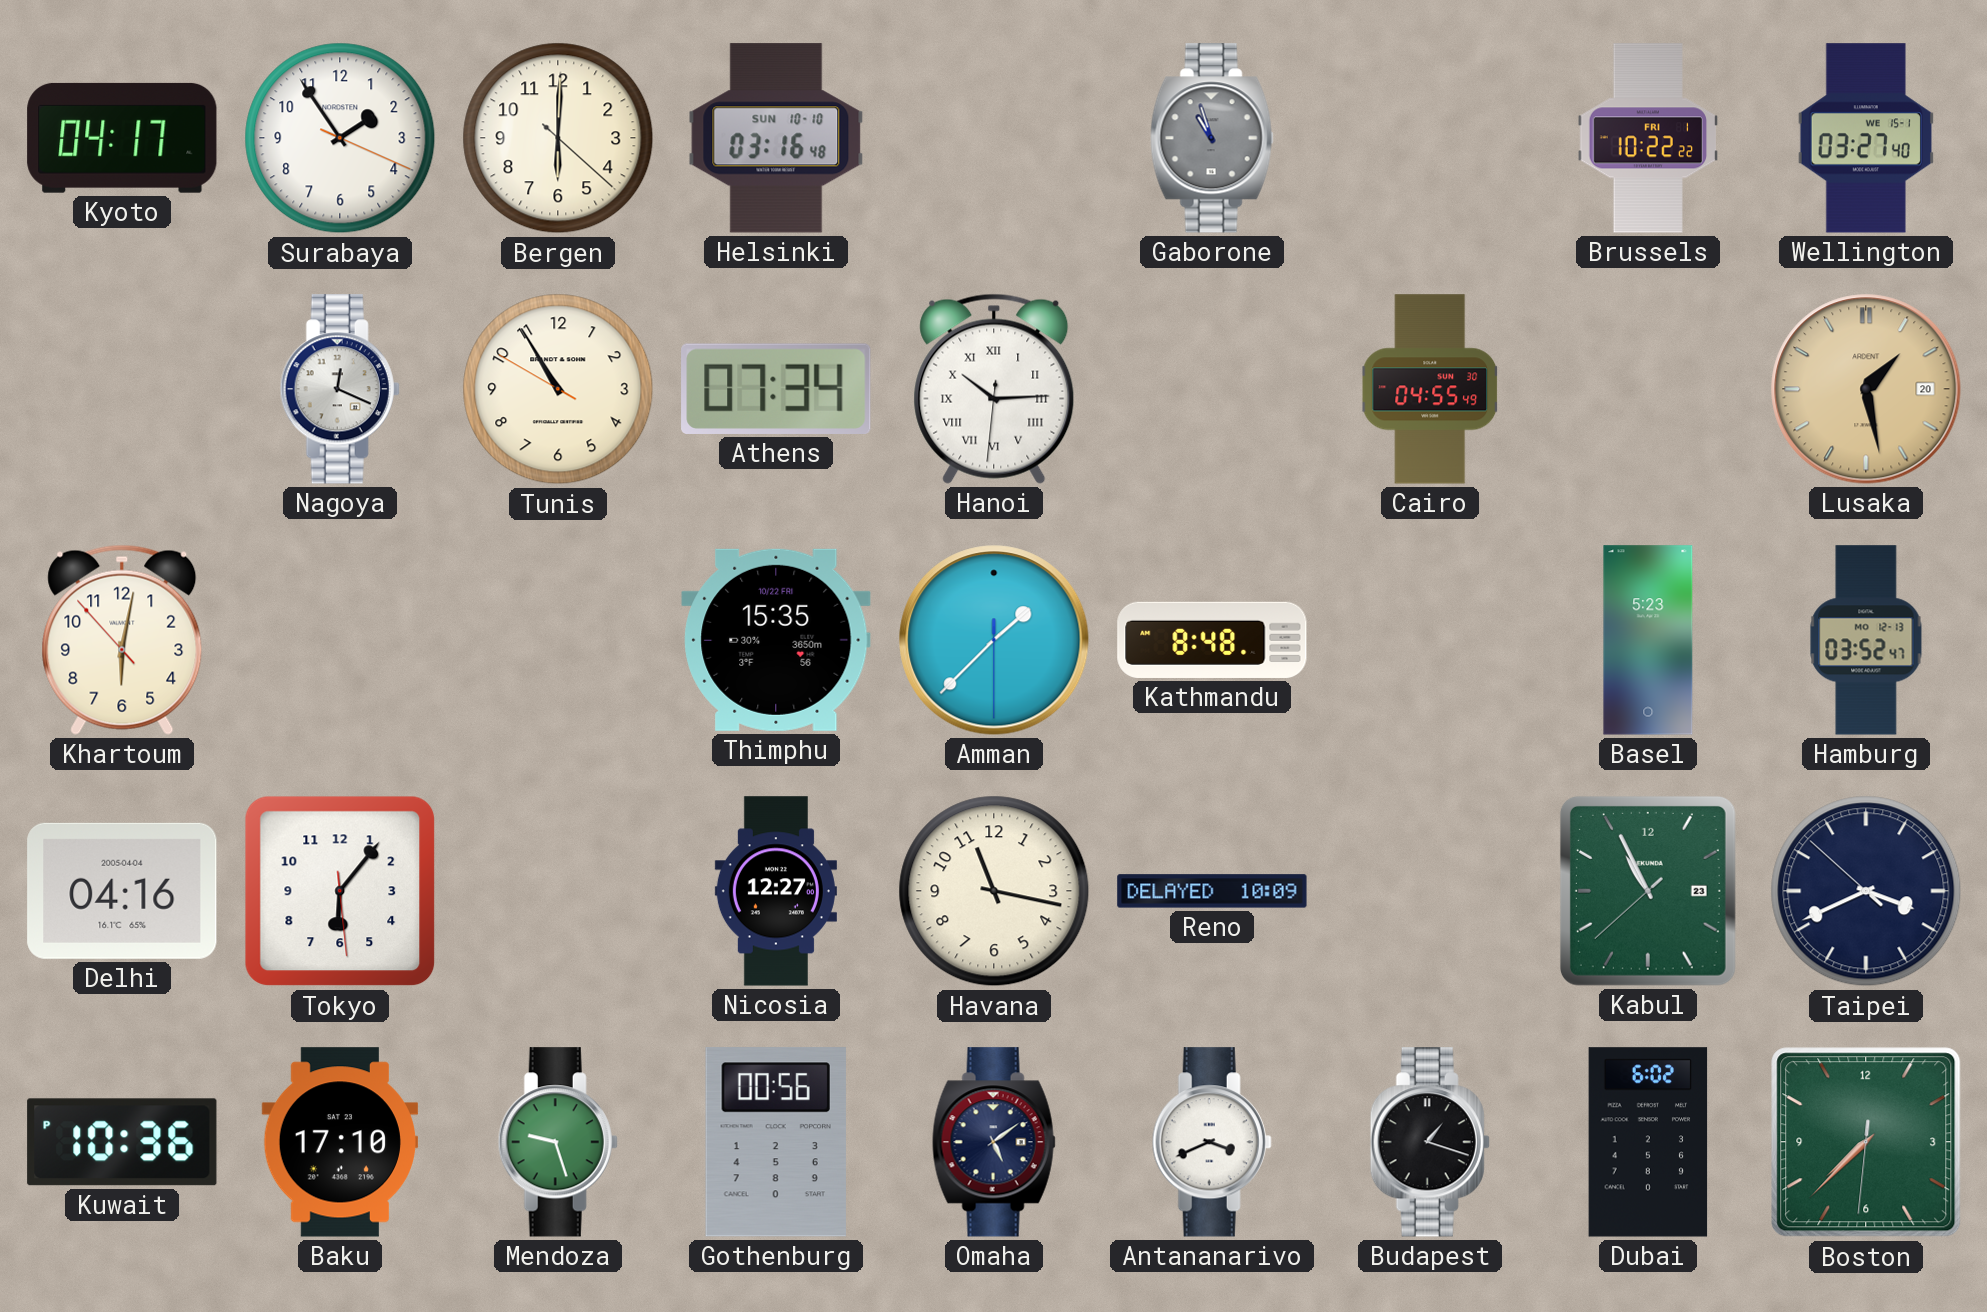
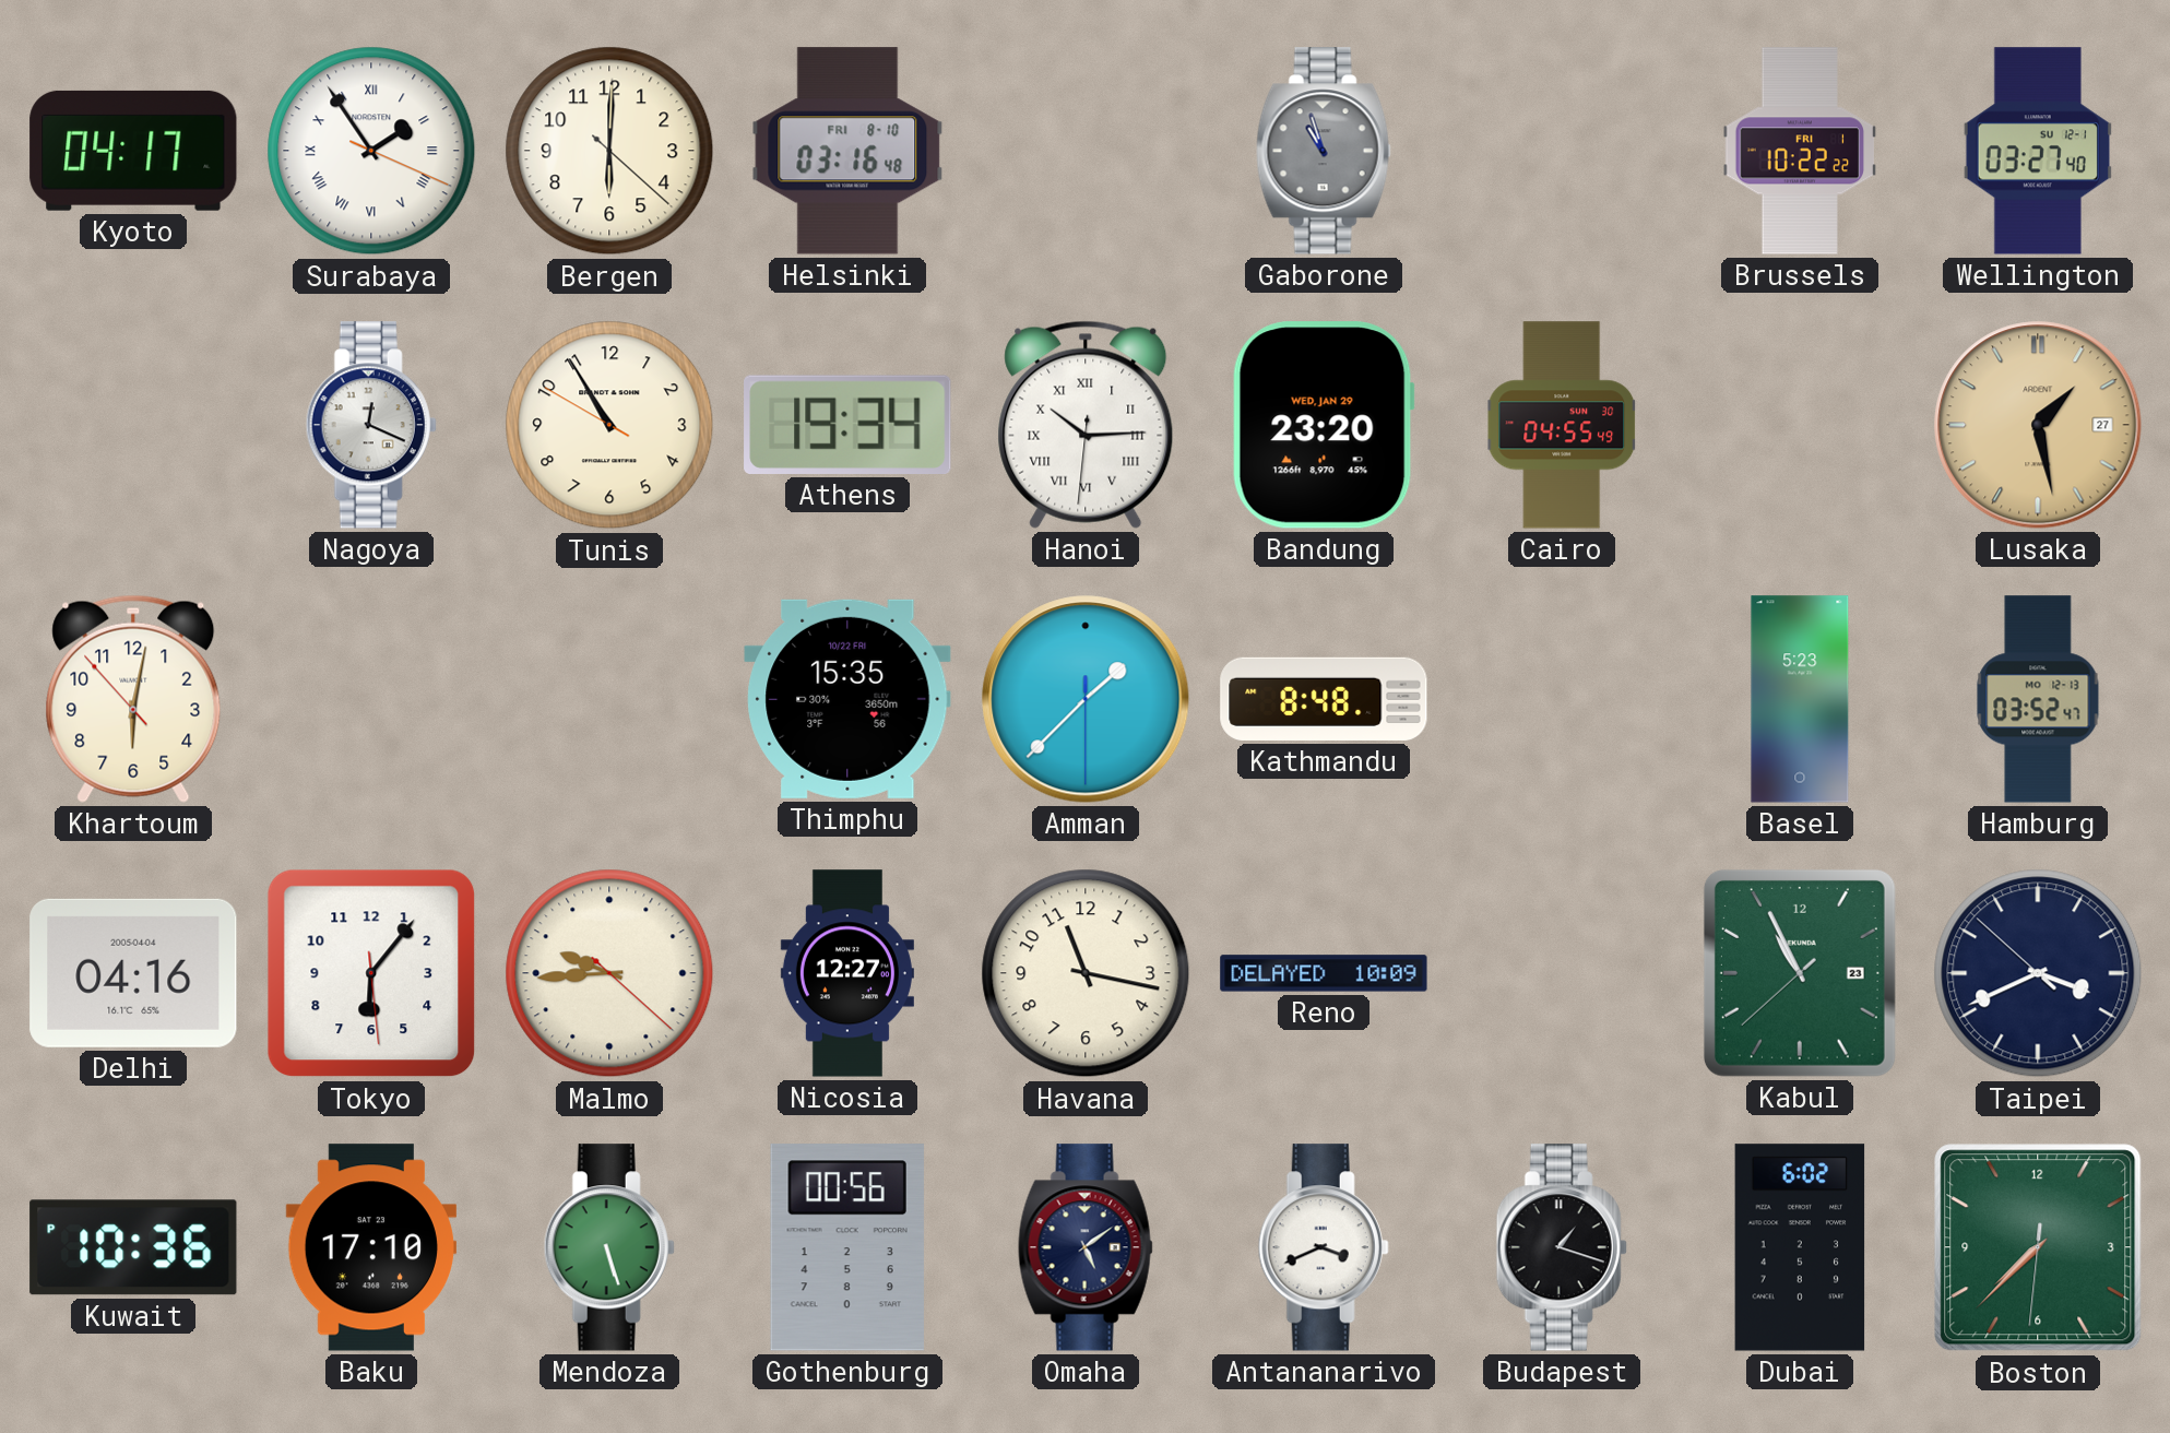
Surabaya numerals: Arabic -> Roman
Helsinki date: SUN 10-10 -> FRI 8-10
Wellington date: WE 15-1 -> SU 12-1
Athens: 07:34 -> 19:34
Bandung: none -> 23:20
Lusaka date: 20 -> 27
Malmo: none -> 9:44
Mendoza: 9:27 -> 5:27
